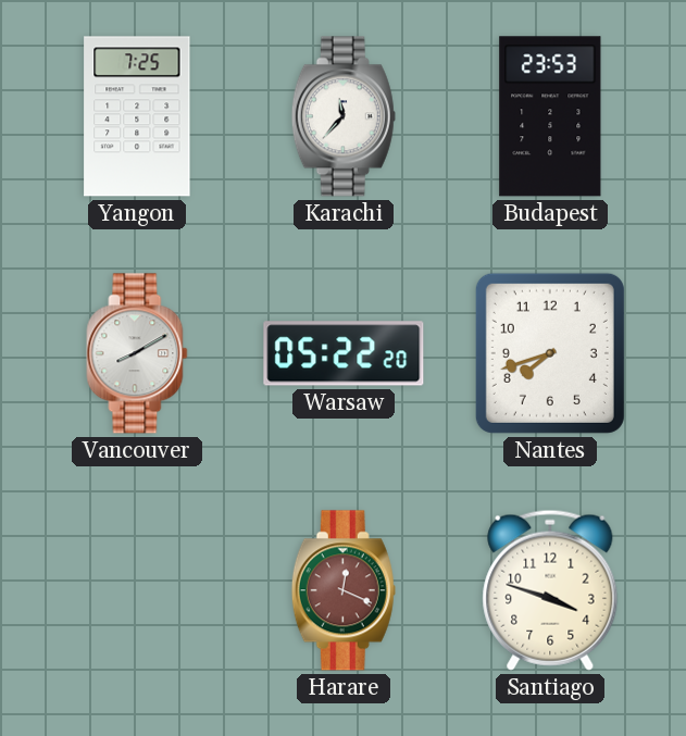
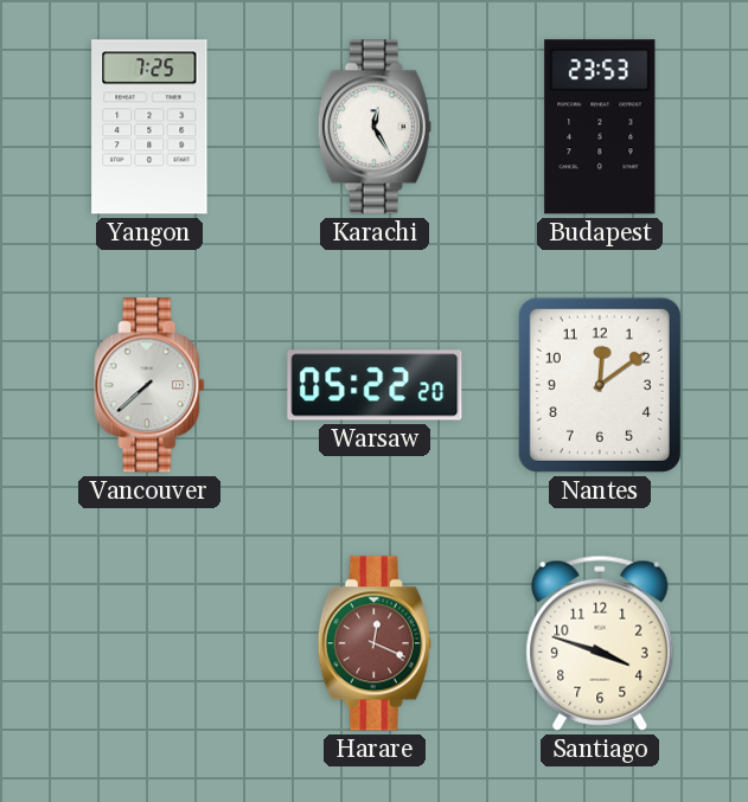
Karachi: 11:37 -> 12:25
Vancouver: 8:10 -> 7:38
Nantes: 7:42 -> 12:09
